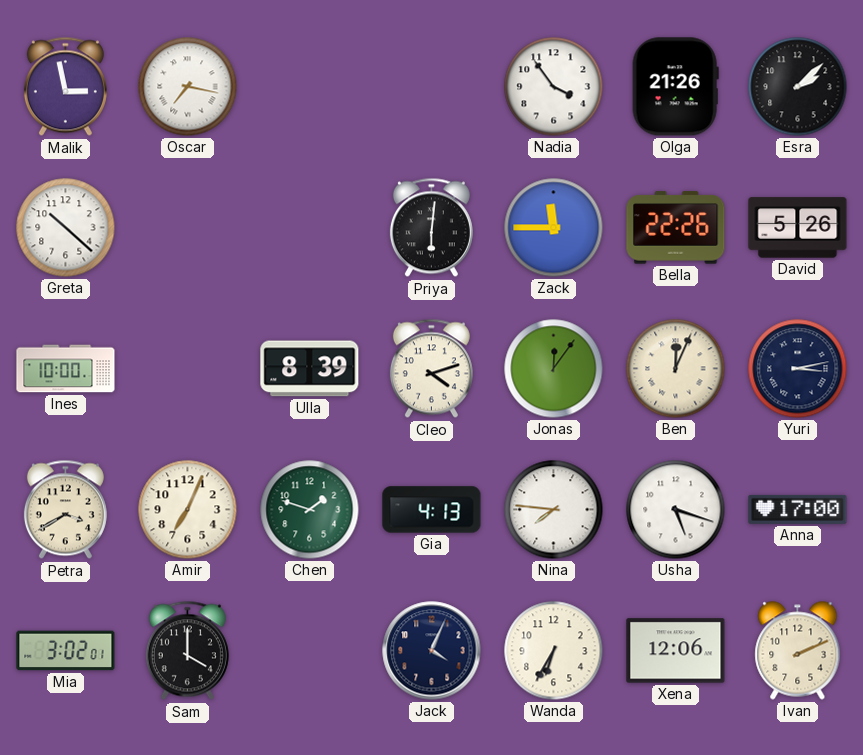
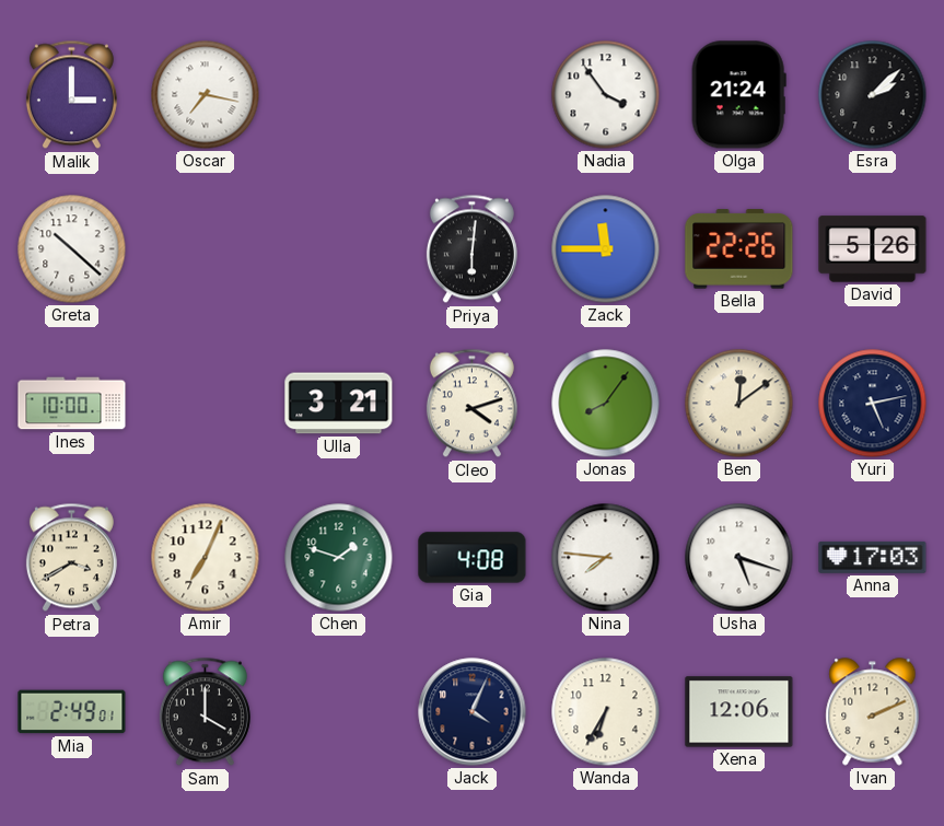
Malik: 2:58 -> 3:00
Olga: 21:26 -> 21:24
Ulla: 8:39 -> 3:21
Jonas: 12:06 -> 8:06
Ben: 12:04 -> 12:09
Yuri: 3:13 -> 5:13
Gia: 4:13 -> 4:08
Anna: 17:00 -> 17:03
Mia: 3:02 -> 2:49
